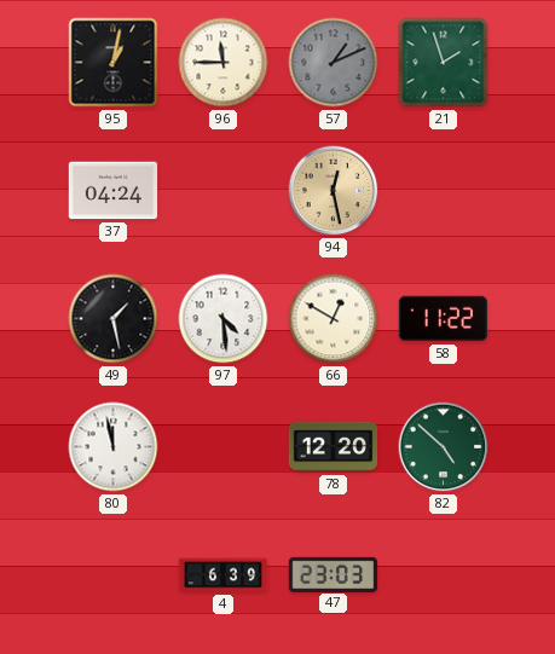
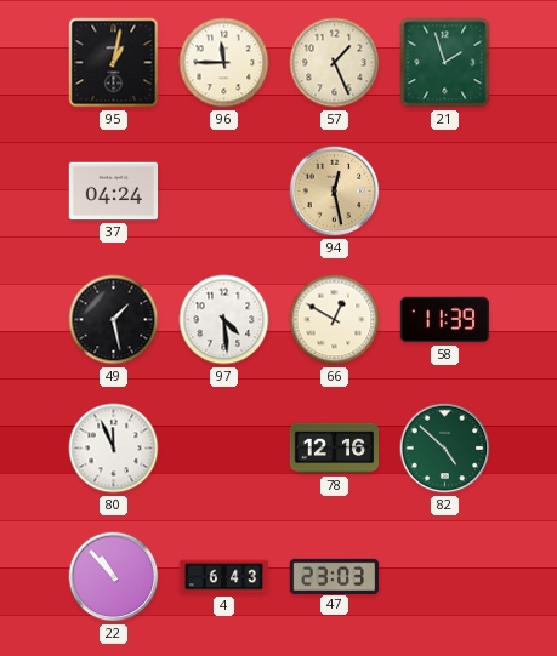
57: 1:11 -> 1:26
57 dial: grey -> cream
58: 11:22 -> 11:39
80: 11:58 -> 11:56
78: 12:20 -> 12:16
22: none -> 10:53
4: 6:39 -> 6:43
